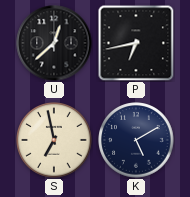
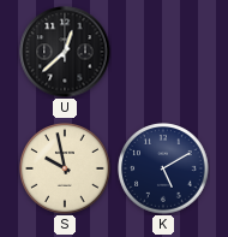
P: 6:43 -> none
S: 6:58 -> 9:58
